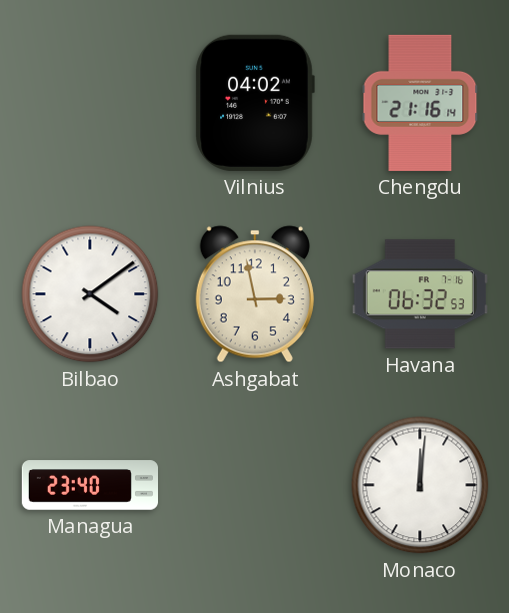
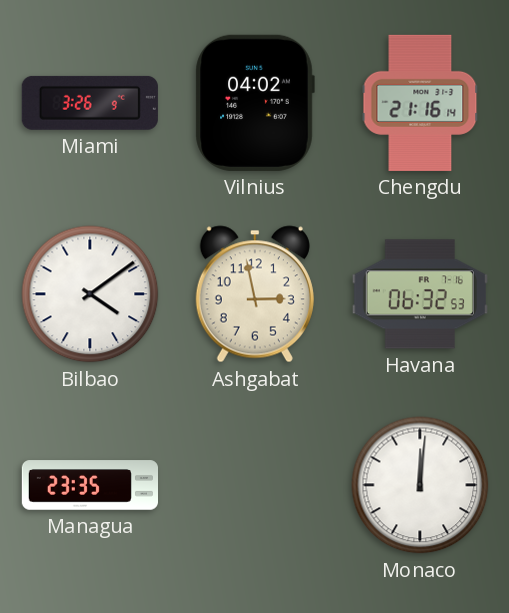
Miami: none -> 3:26
Managua: 23:40 -> 23:35
